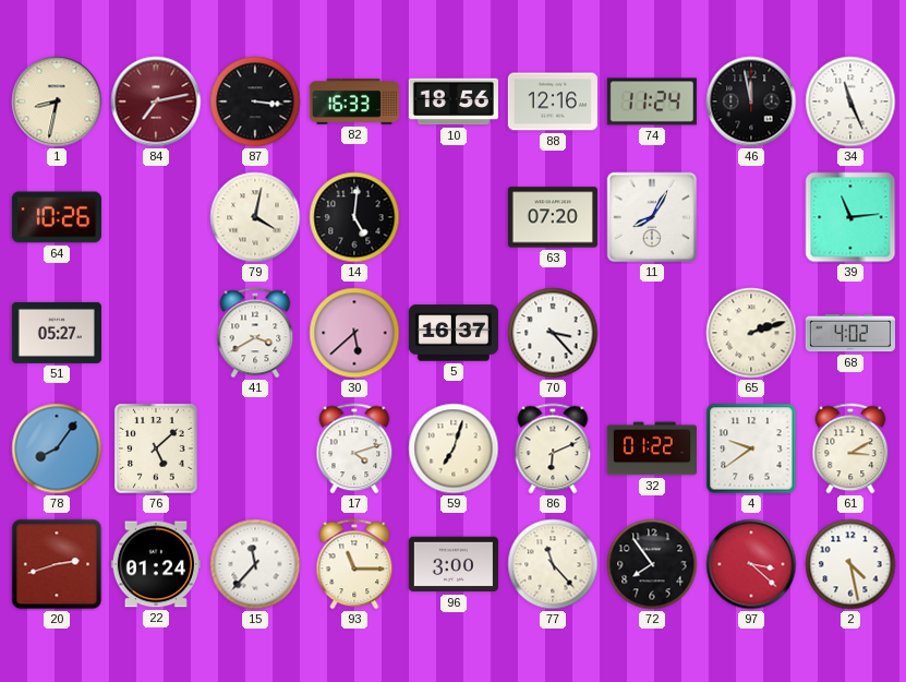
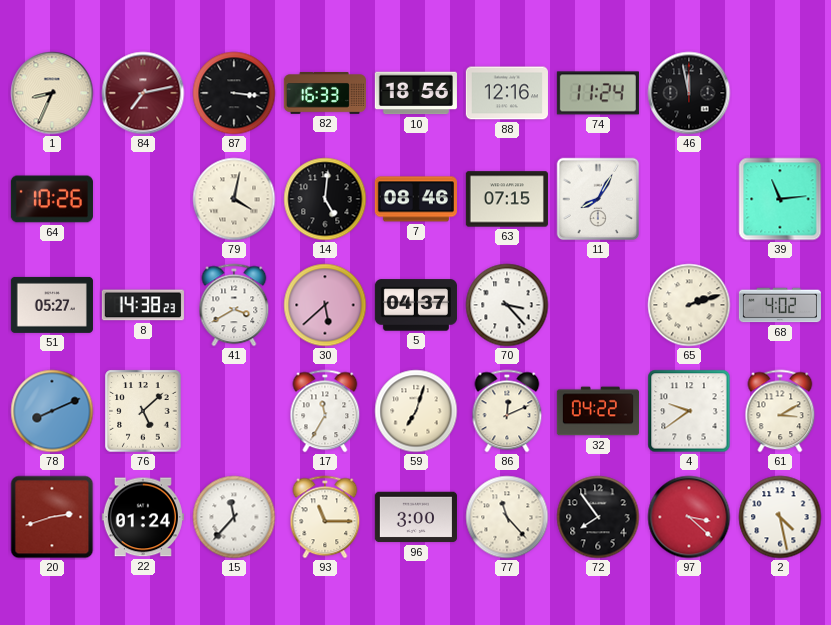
1: 8:32 -> 8:34
34: 11:26 -> none
7: none -> 08:46
63: 07:20 -> 07:15
8: none -> 14:38
5: 16:37 -> 04:37
78: 8:06 -> 8:11
17: 4:12 -> 11:35
86: 6:11 -> 12:11
32: 01:22 -> 04:22
